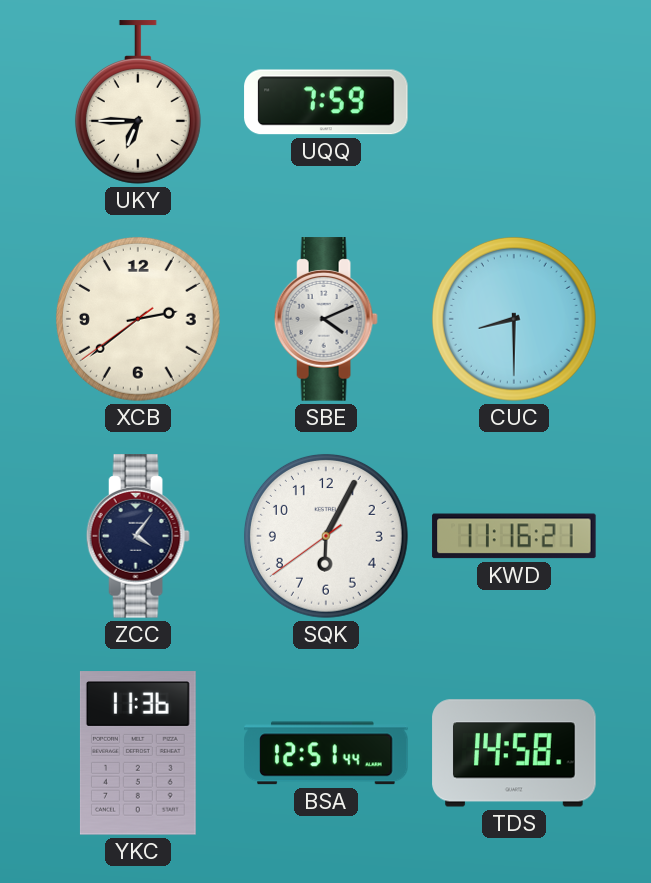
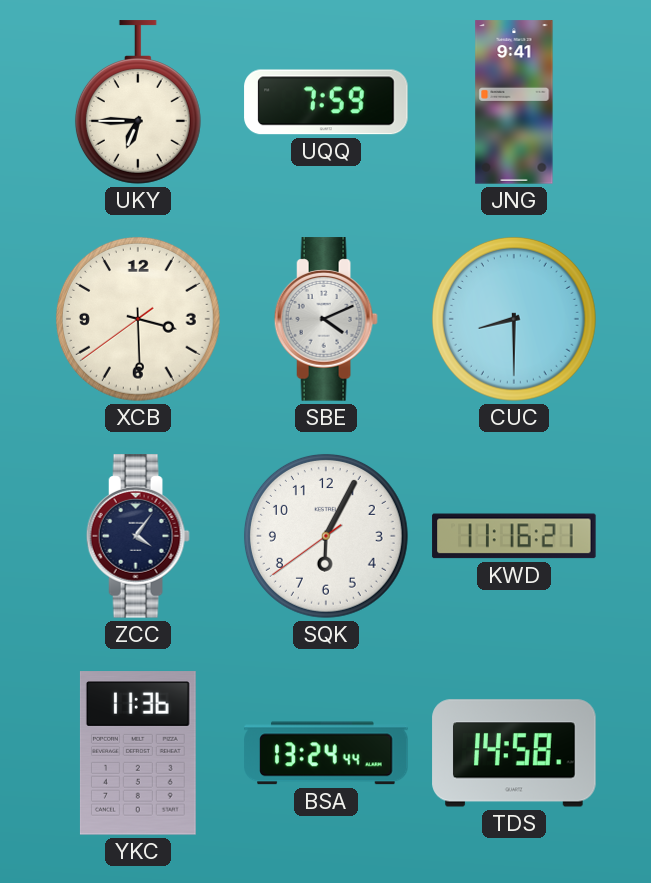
JNG: none -> 9:41
XCB: 2:38 -> 3:29
BSA: 12:51 -> 13:24
